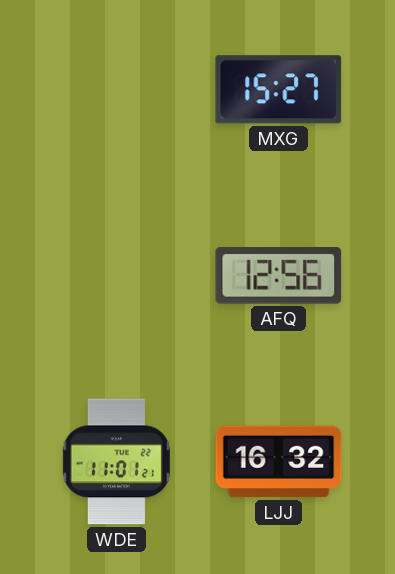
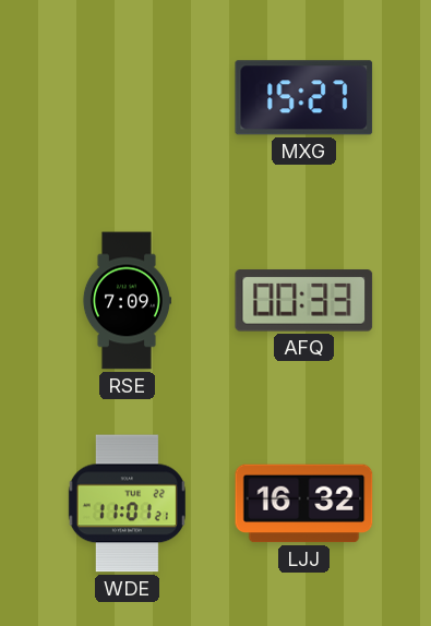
RSE: none -> 7:09
AFQ: 12:56 -> 00:33
